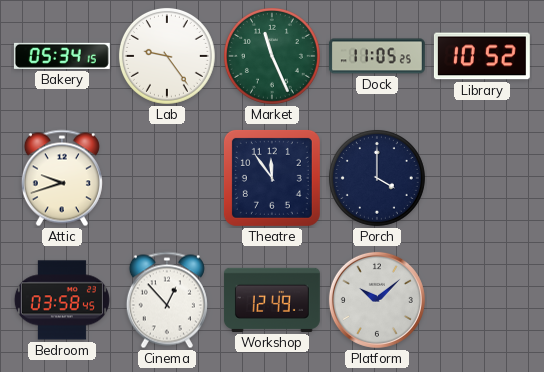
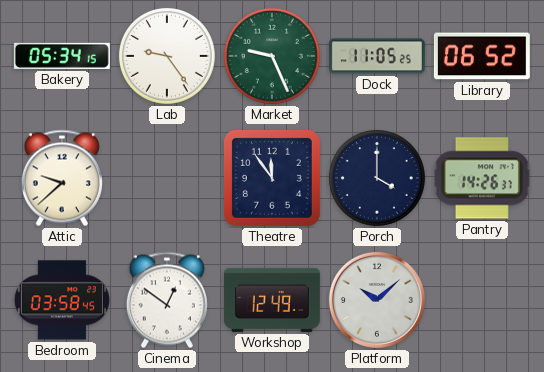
Market: 11:26 -> 9:26
Library: 10:52 -> 06:52
Attic: 9:42 -> 9:38
Pantry: none -> 14:26
Cinema: 12:53 -> 12:51
